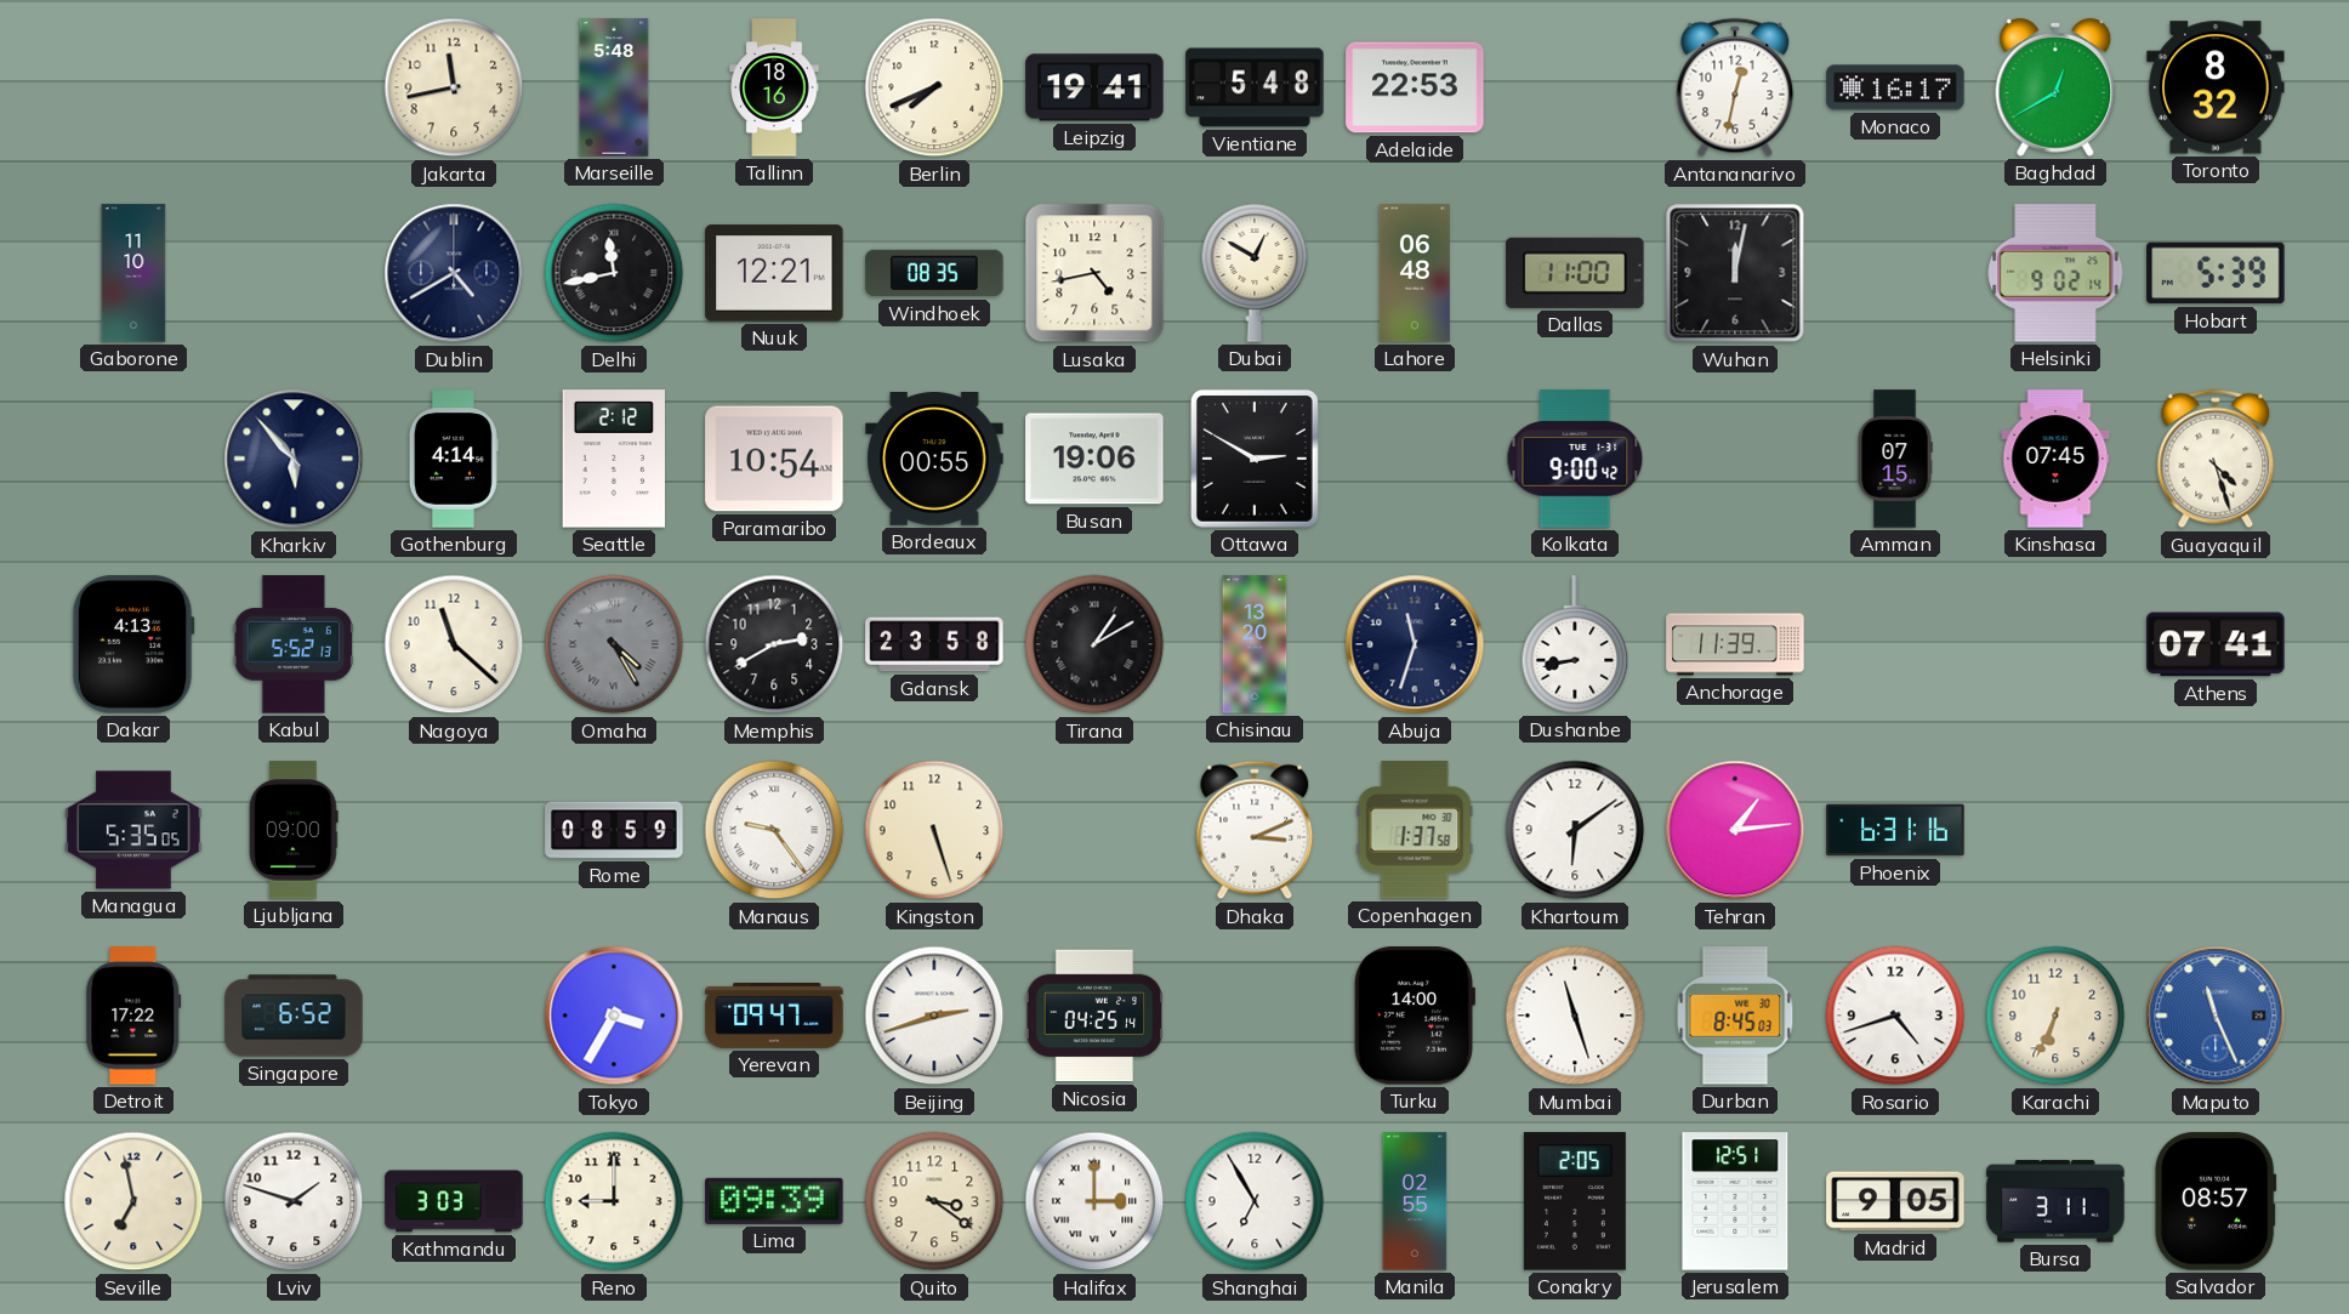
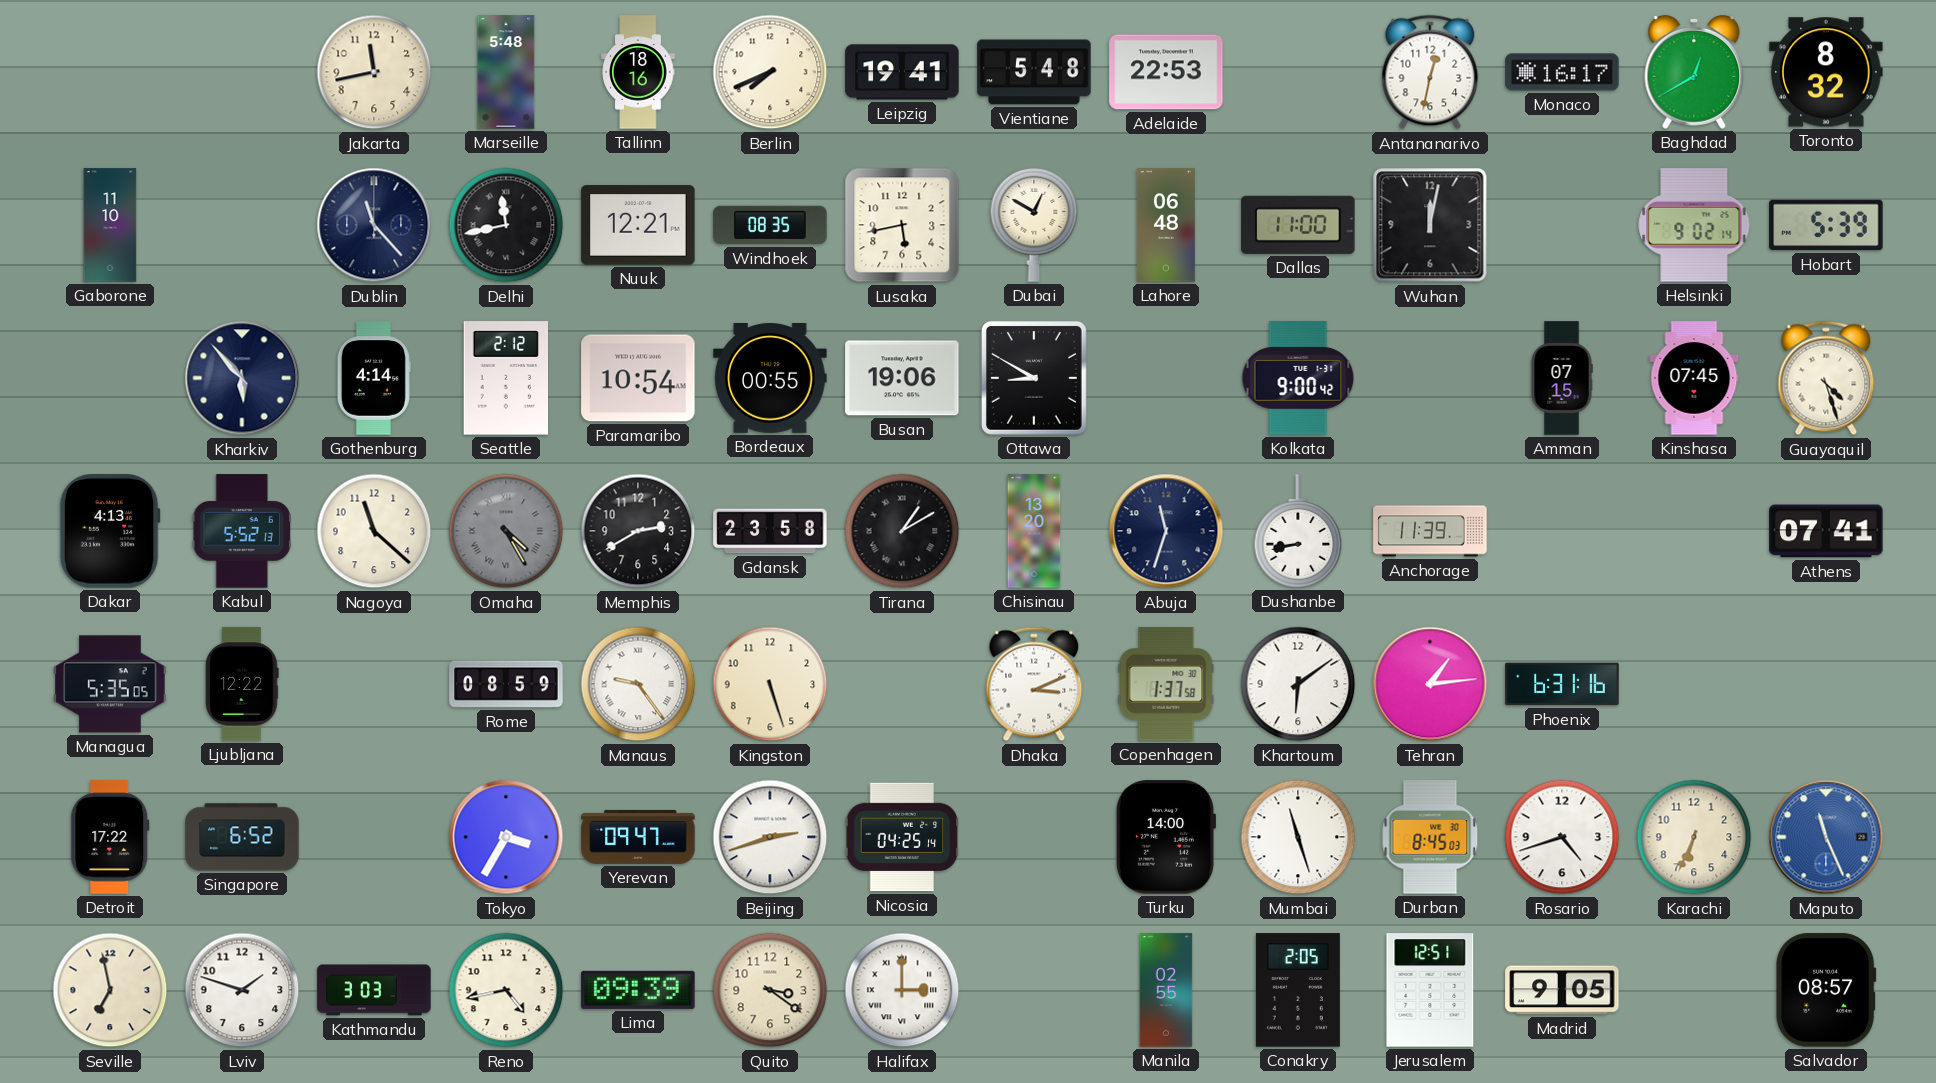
Dublin: 4:40 -> 11:23
Lusaka: 4:43 -> 5:43
Ottawa: 2:50 -> 8:50
Ljubljana: 09:00 -> 12:22
Reno: 9:00 -> 4:43
Shanghai: 6:55 -> none
Bursa: 3:11 -> none
